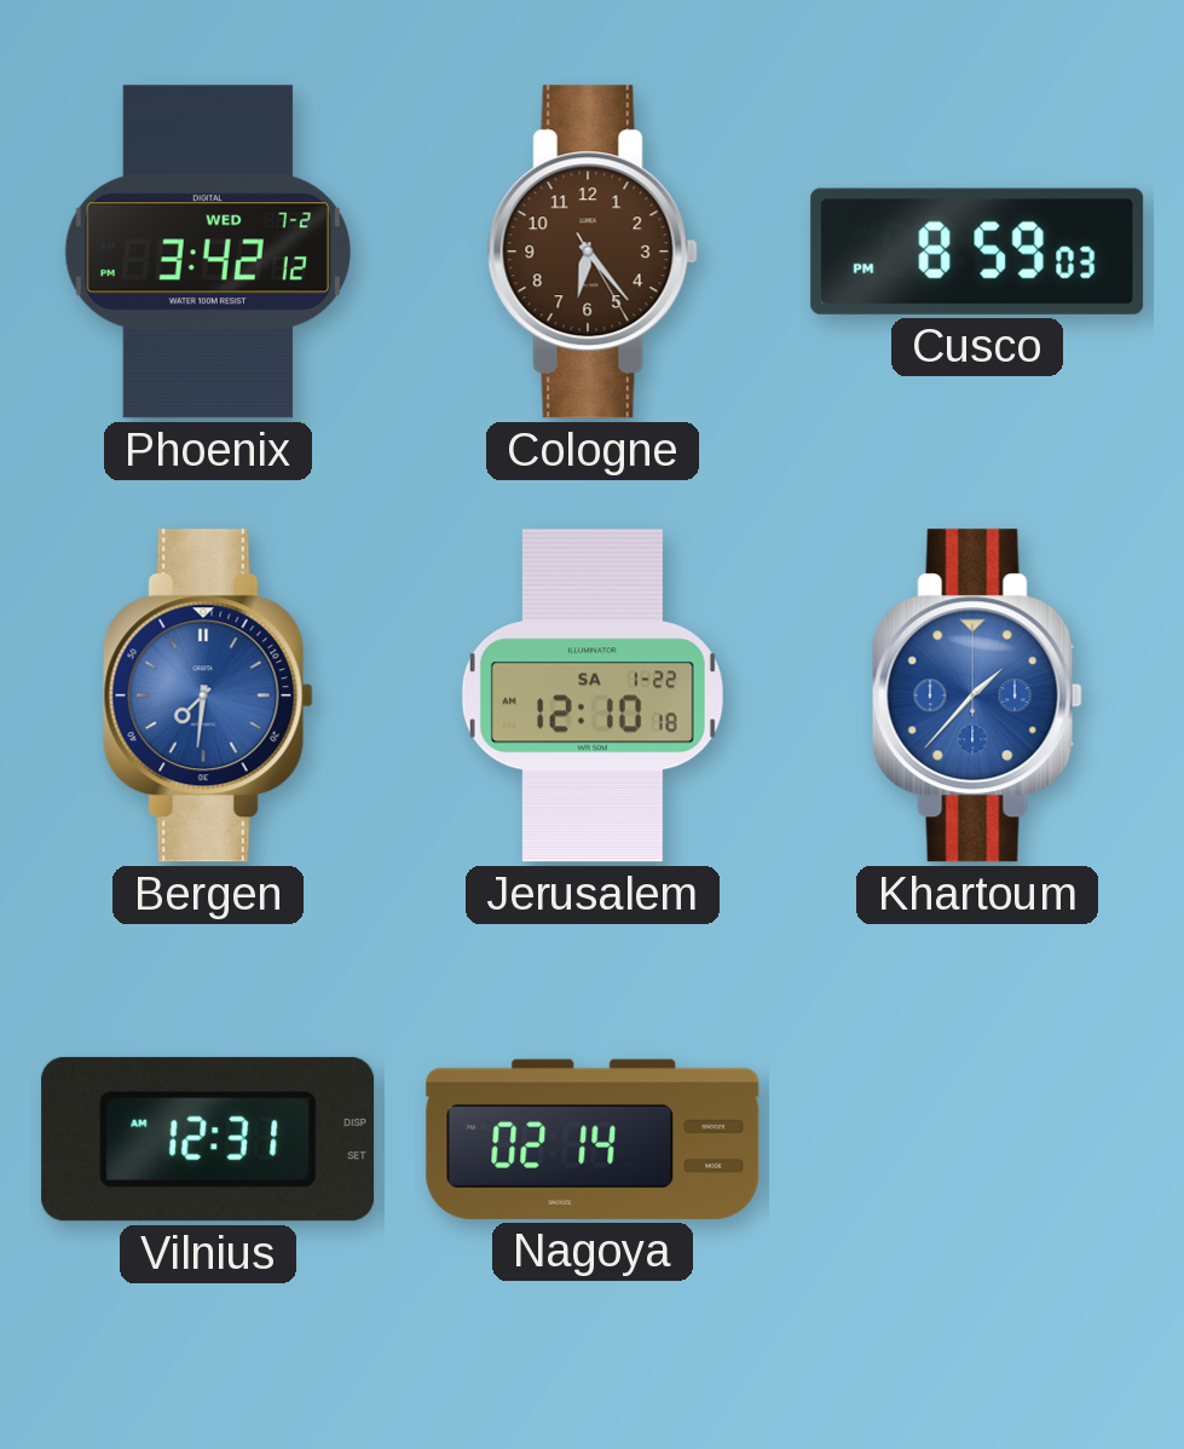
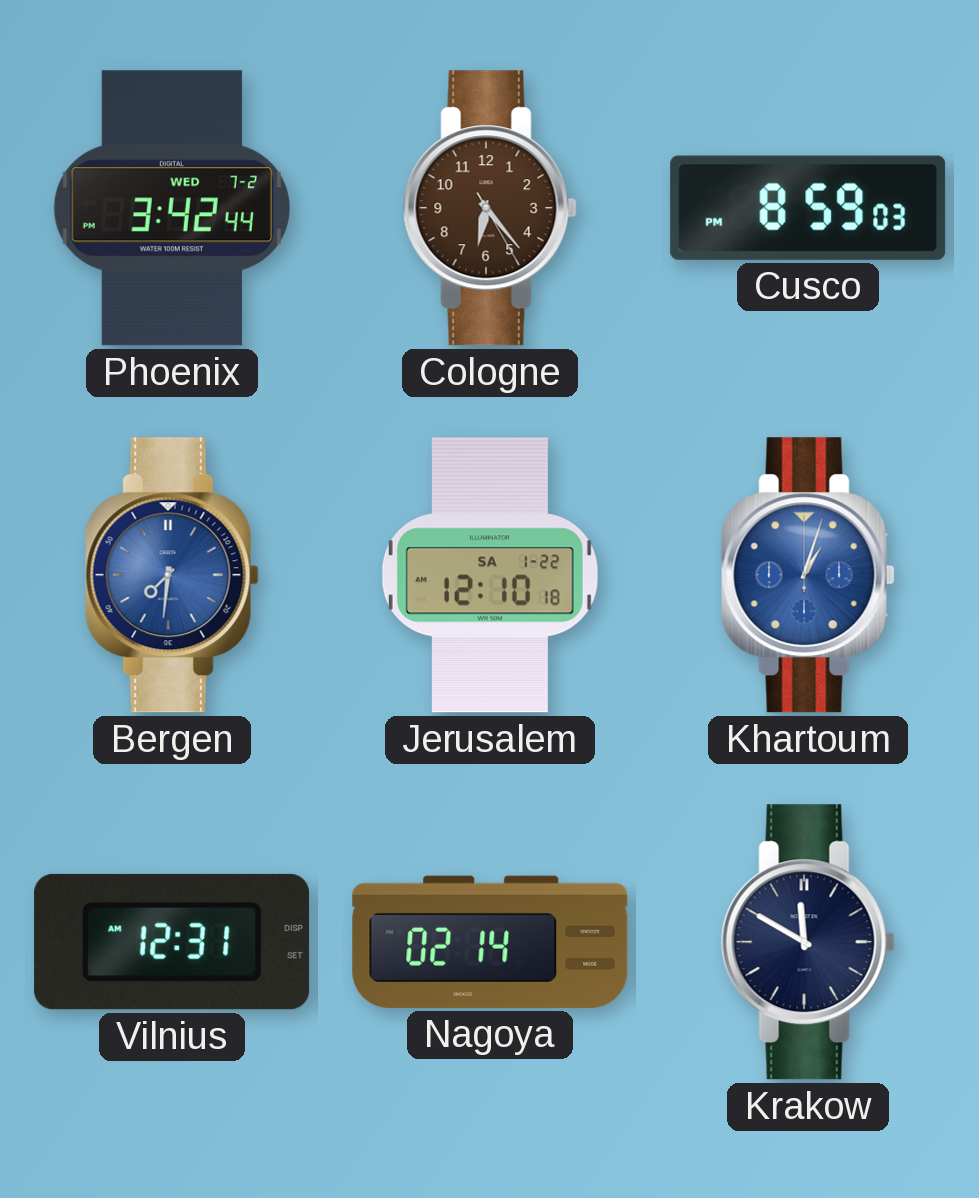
Phoenix: 3:42:12 -> 3:42:44
Khartoum: 1:37 -> 1:03
Krakow: none -> 11:50
